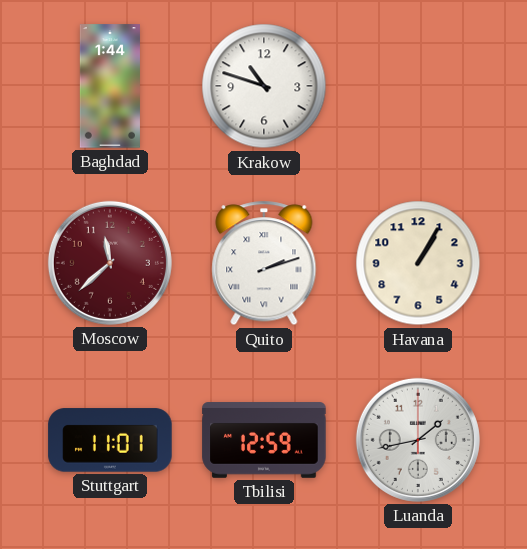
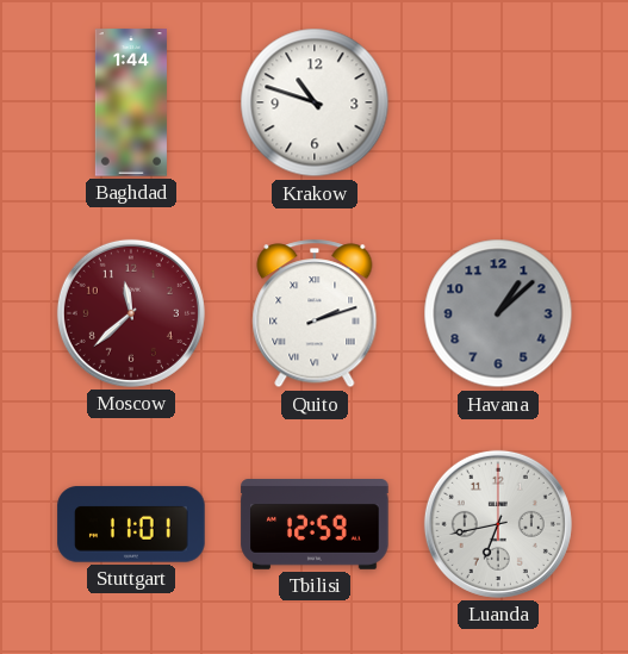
Havana: 1:05 -> 1:08
Havana dial: cream -> grey
Luanda: 1:43 -> 6:43
